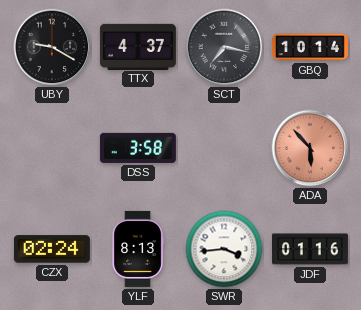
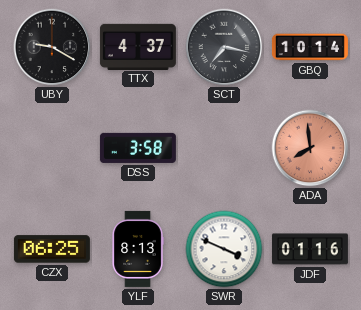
ADA: 5:53 -> 7:59
CZX: 02:24 -> 06:25
SWR: 3:44 -> 3:49
